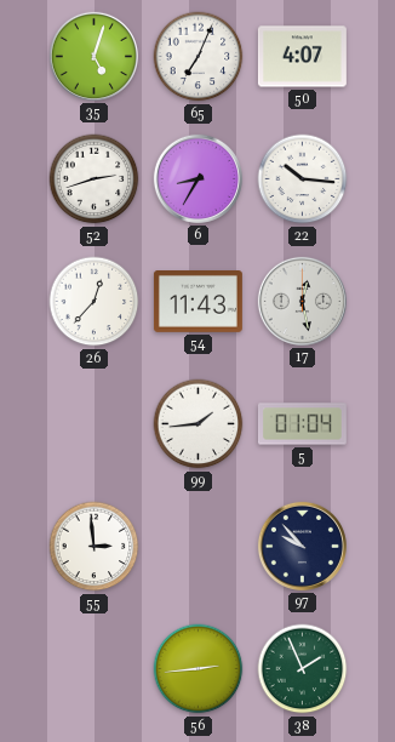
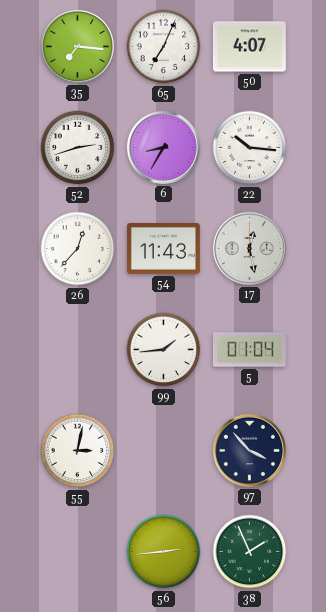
35: 5:03 -> 7:16
55: 2:59 -> 3:02
97: 9:53 -> 3:53
